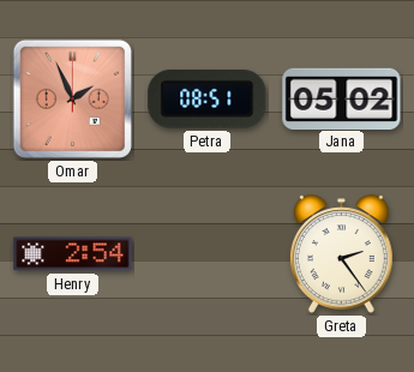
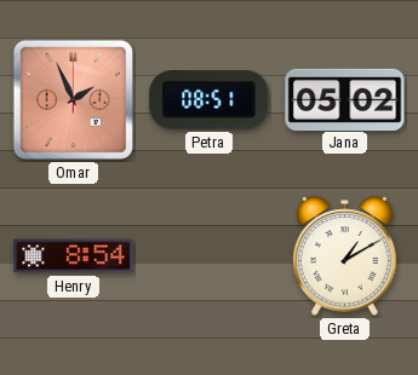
Henry: 2:54 -> 8:54
Greta: 2:24 -> 1:10
